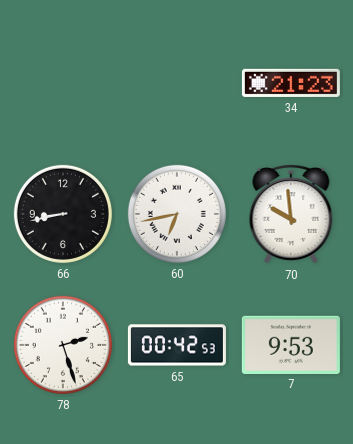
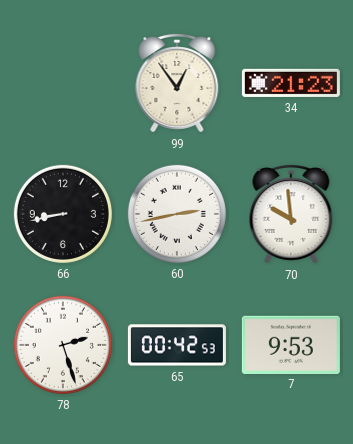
99: none -> 12:54
60: 6:43 -> 2:43
